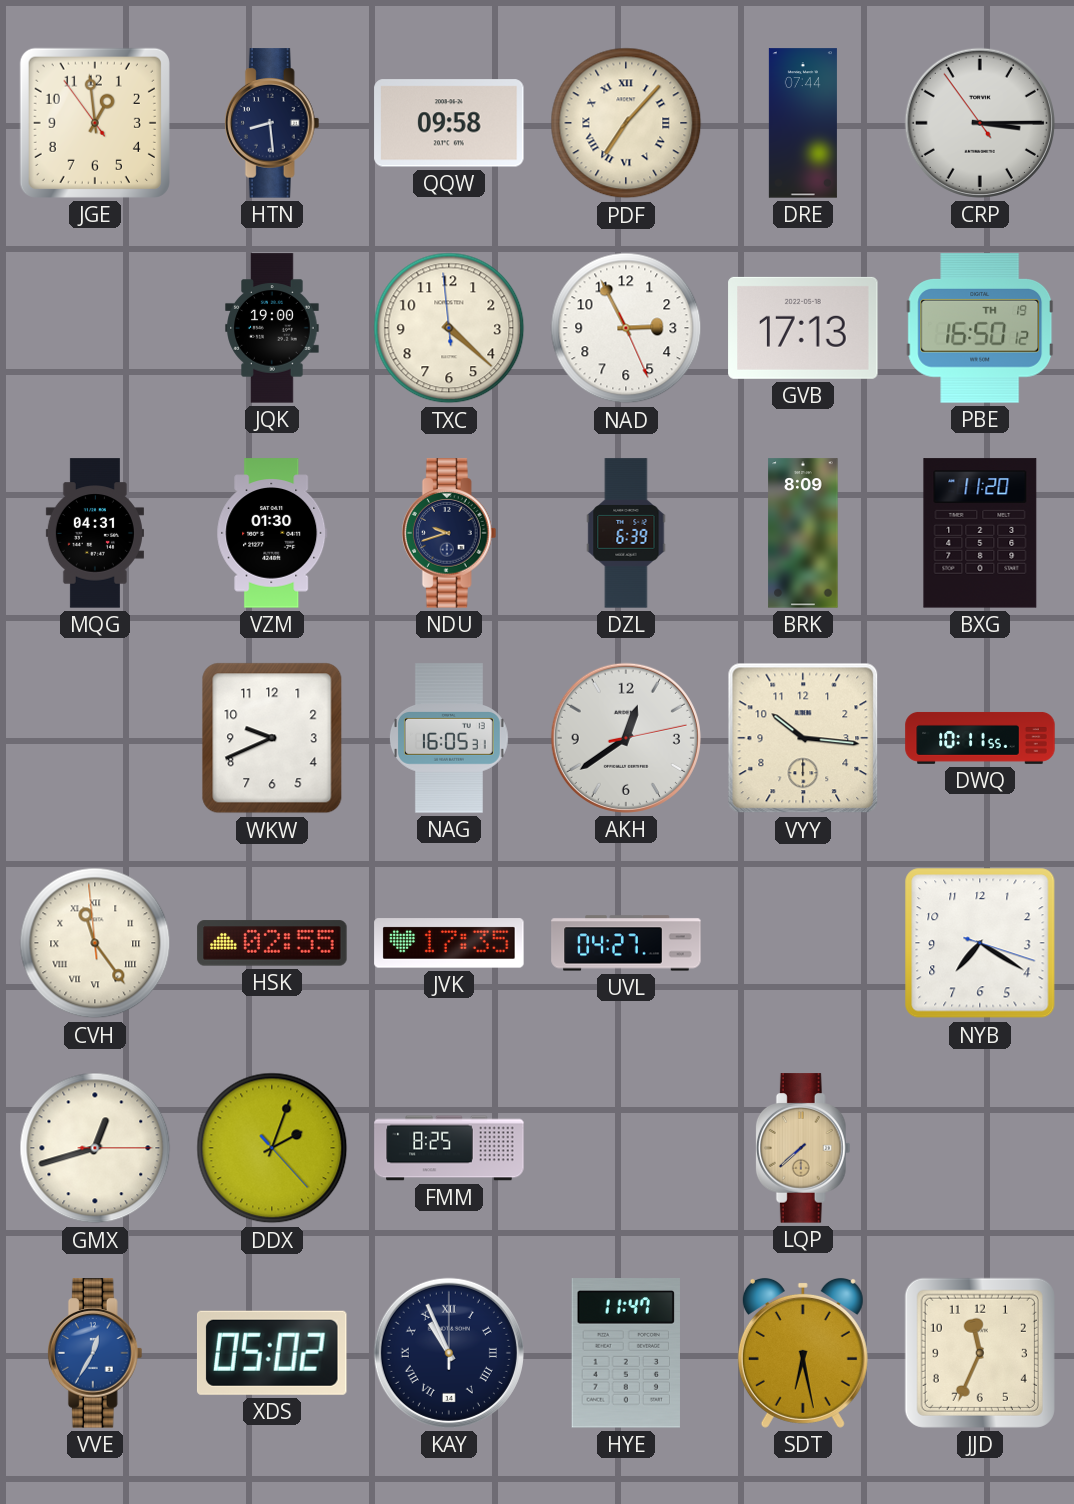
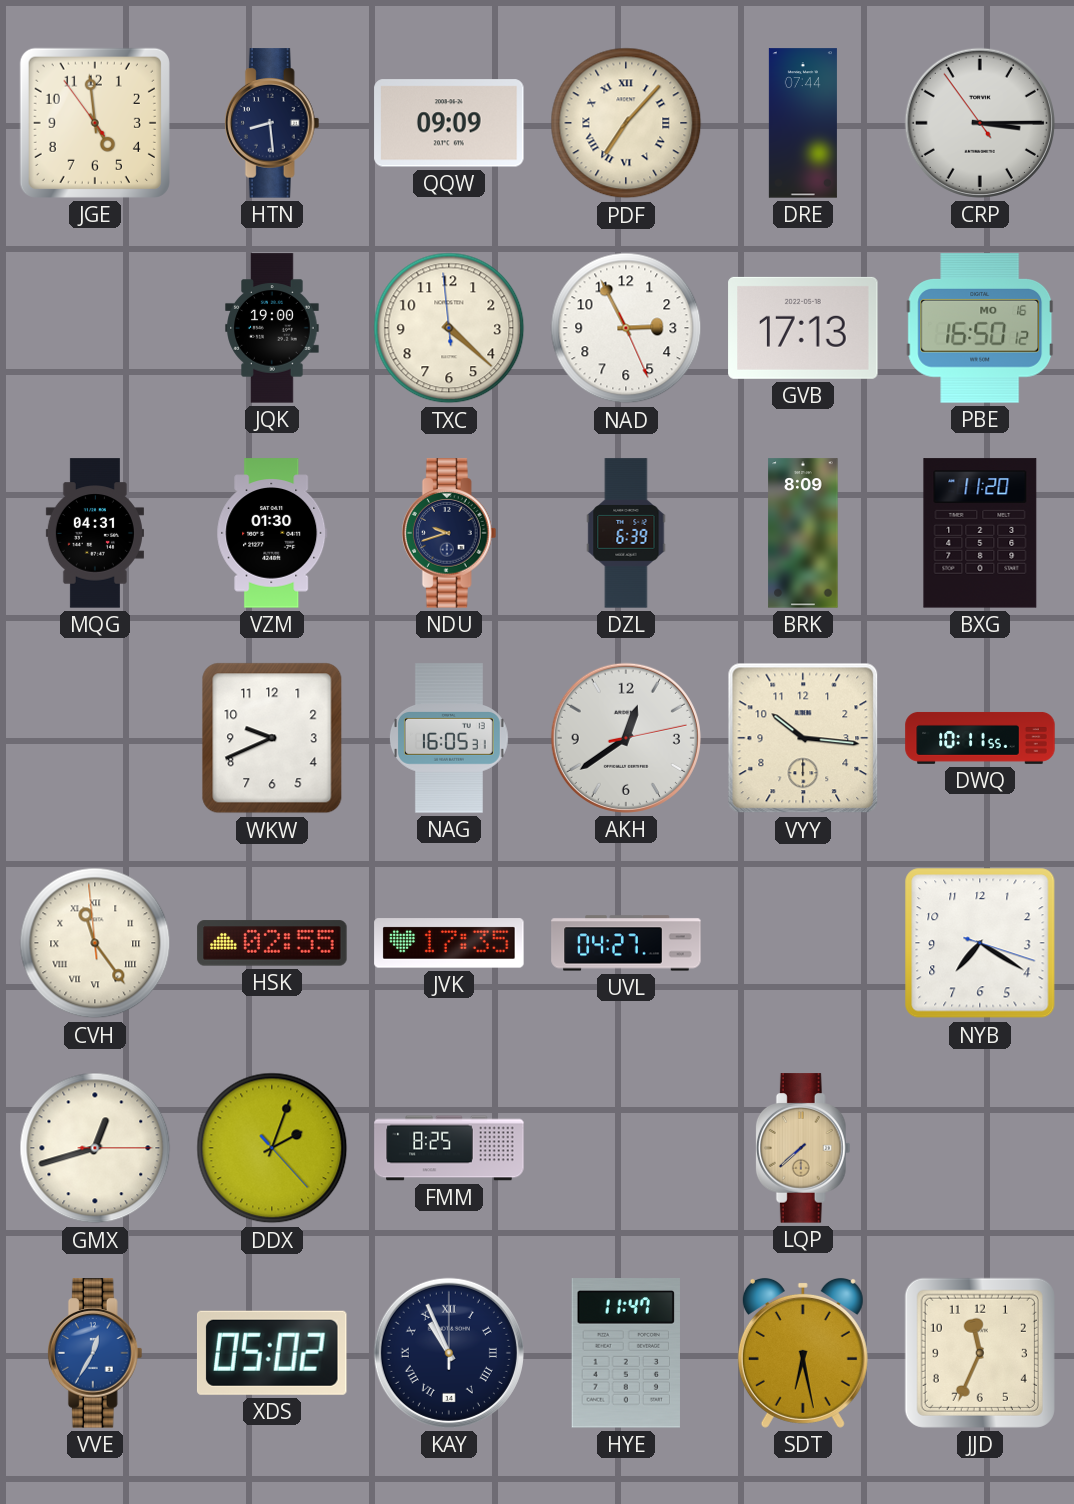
JGE: 12:58 -> 4:58
QQW: 09:58 -> 09:09
PBE date: TH 19 -> MO 16
